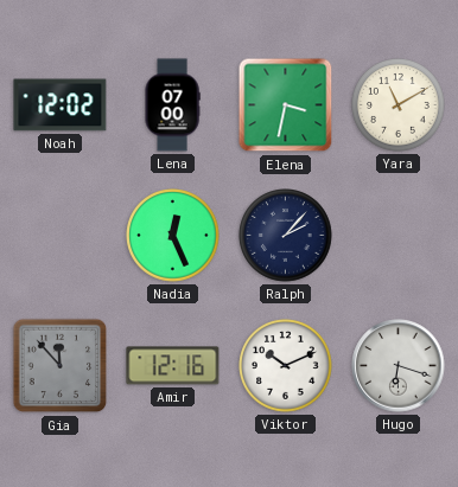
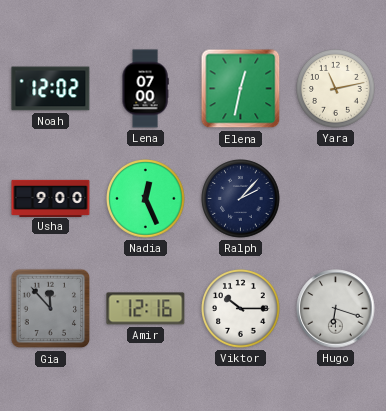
Elena: 3:32 -> 12:32
Yara: 11:10 -> 11:13
Usha: none -> 9:00
Viktor: 10:11 -> 10:15
